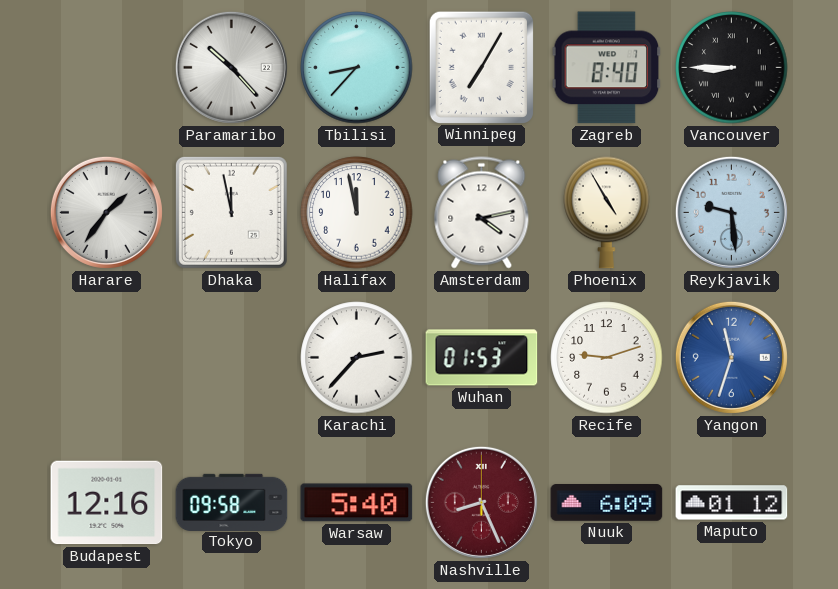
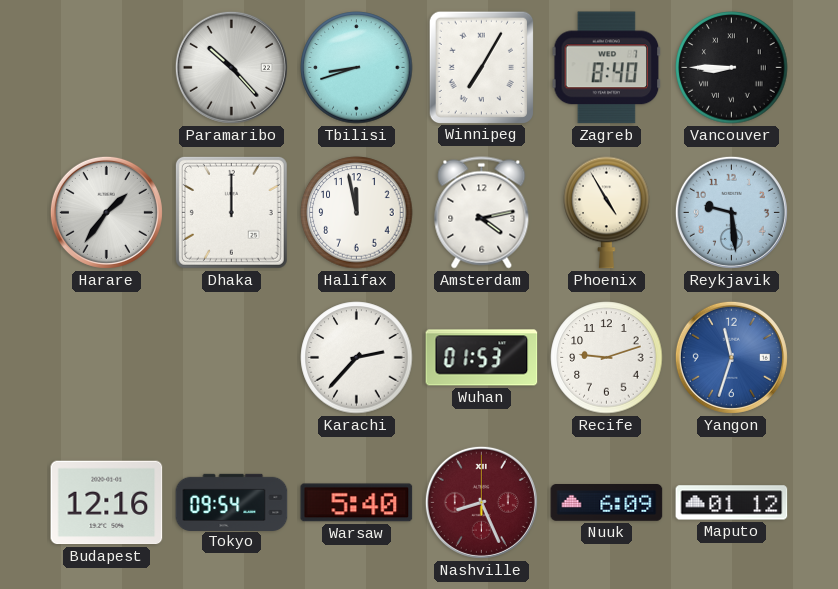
Tbilisi: 8:37 -> 8:42
Dhaka: 11:58 -> 12:00
Tokyo: 09:58 -> 09:54
